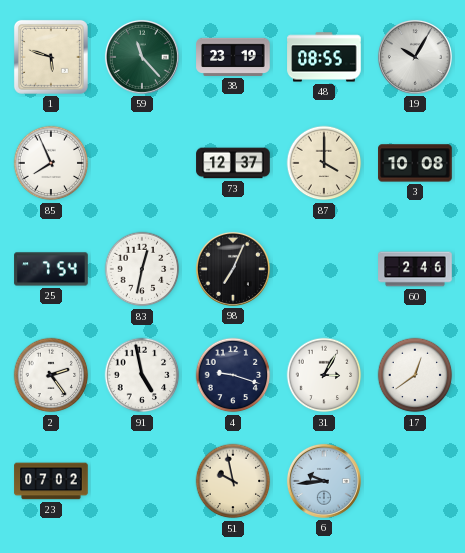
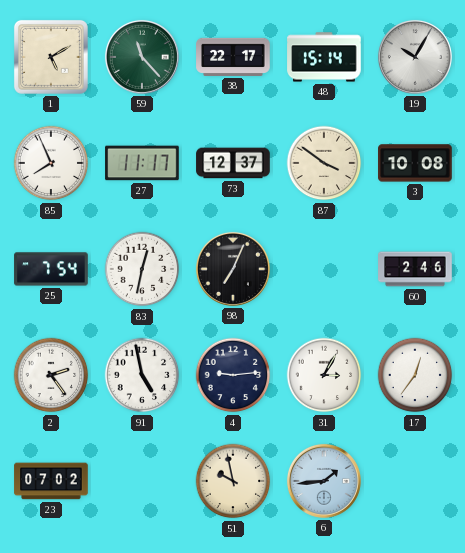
1: 5:48 -> 5:10
38: 23:19 -> 22:17
48: 08:55 -> 15:14
27: none -> 11:17
87: 4:00 -> 3:51
4: 9:18 -> 9:14
17: 12:39 -> 12:36
6: 9:44 -> 1:44
